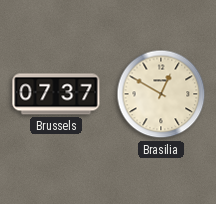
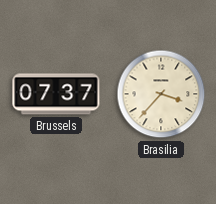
Brasilia: 12:50 -> 3:37
